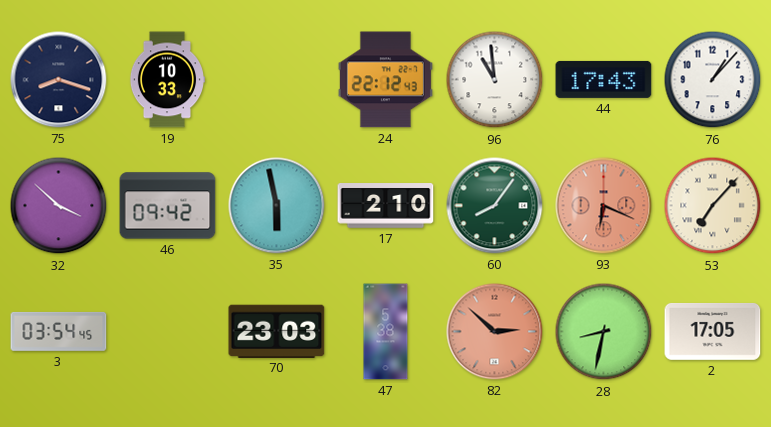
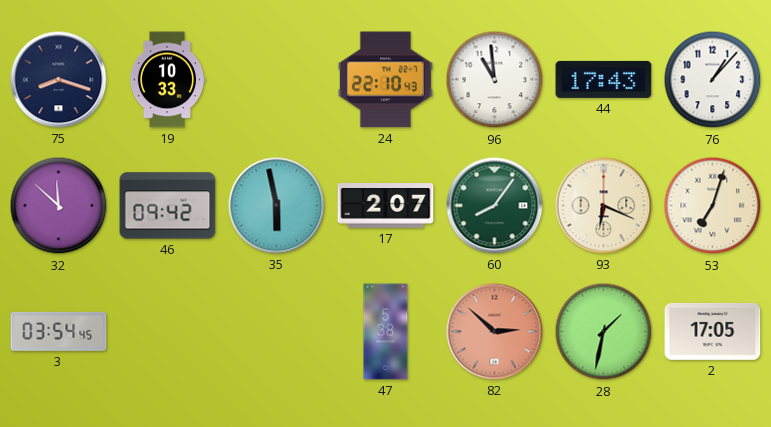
24: 22:12 -> 22:10
32: 3:52 -> 11:52
17: 2:10 -> 2:07
93 dial: salmon -> cream
53: 7:07 -> 7:03
70: 23:03 -> none
28: 8:32 -> 1:32
